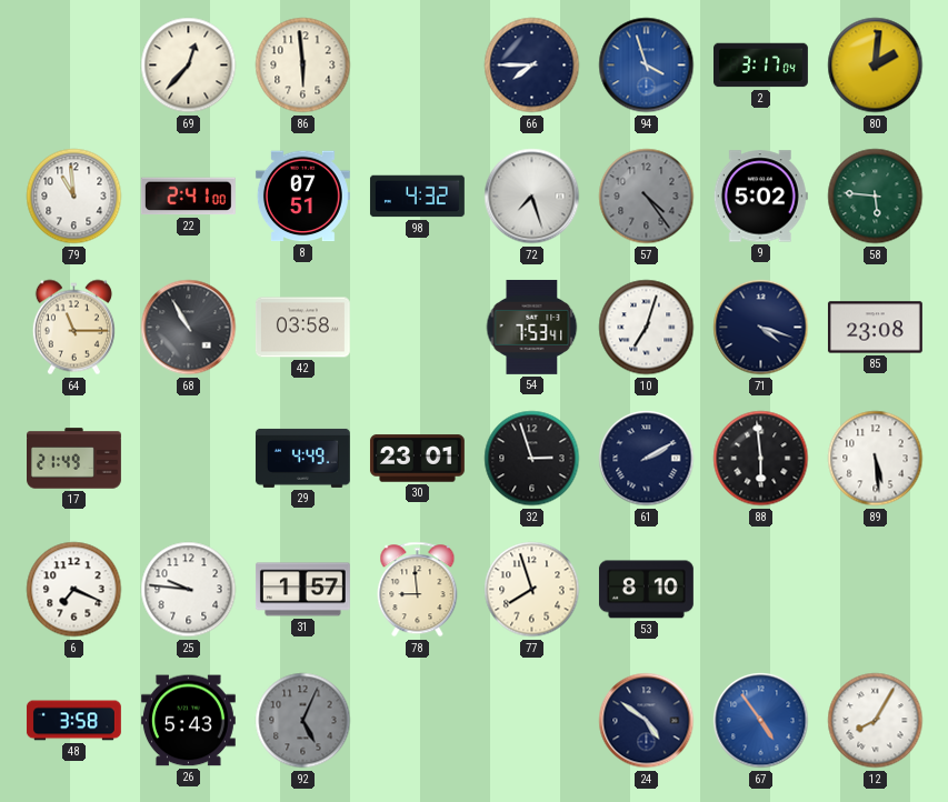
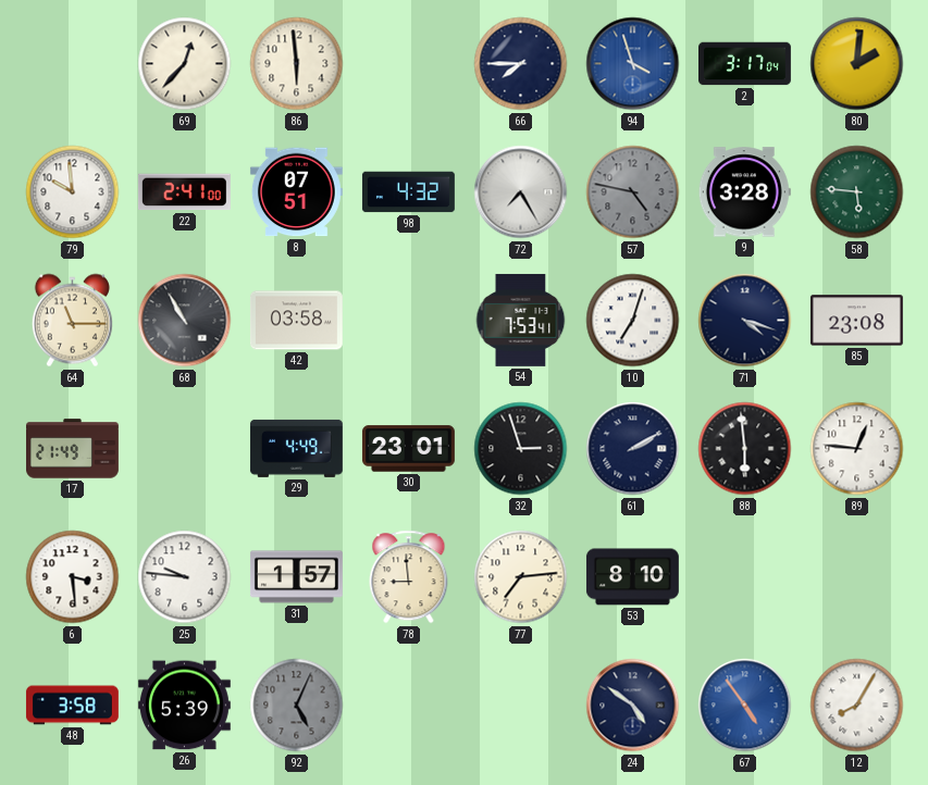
79: 10:59 -> 9:59
72: 7:27 -> 7:25
57: 4:24 -> 4:47
9: 5:02 -> 3:28
89: 5:29 -> 12:46
6: 7:19 -> 3:29
77: 7:57 -> 7:14
26: 5:43 -> 5:39
